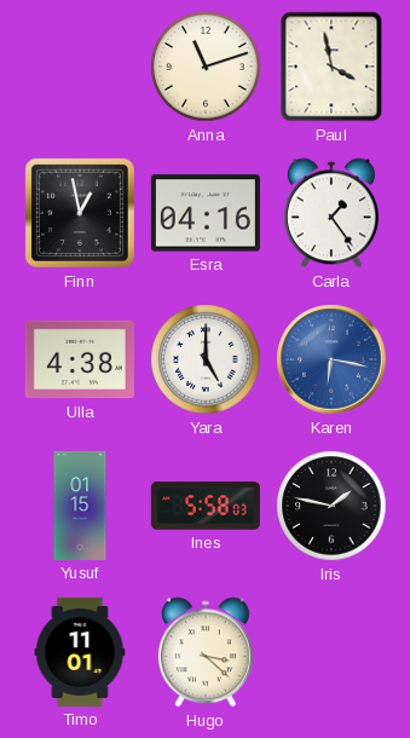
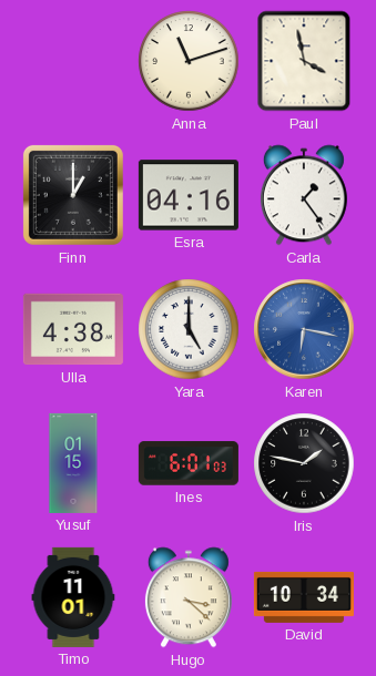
Finn: 12:58 -> 1:00
Ines: 5:58 -> 6:01
David: none -> 10:34
